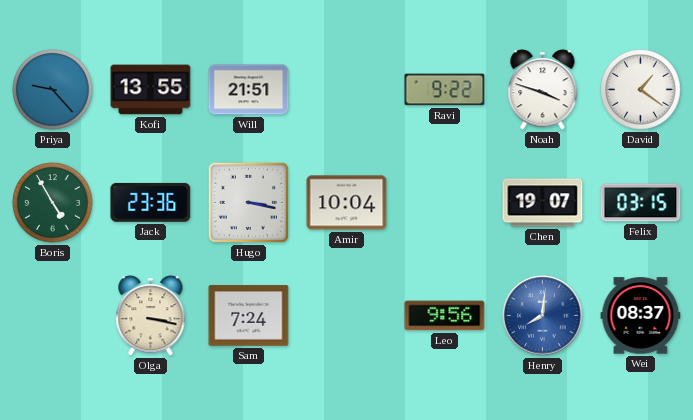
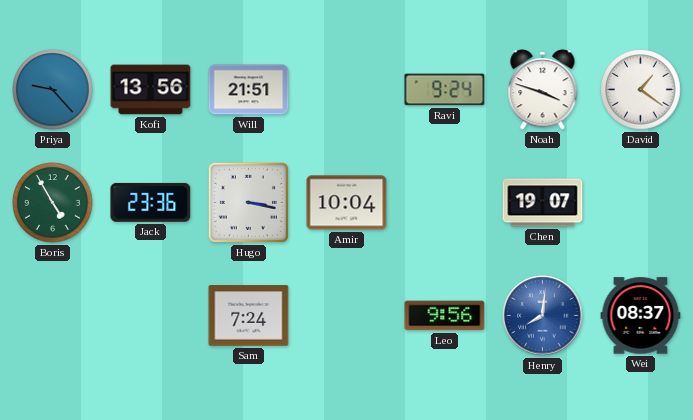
Kofi: 13:55 -> 13:56
Ravi: 9:22 -> 9:24
Felix: 03:15 -> none
Olga: 3:17 -> none
